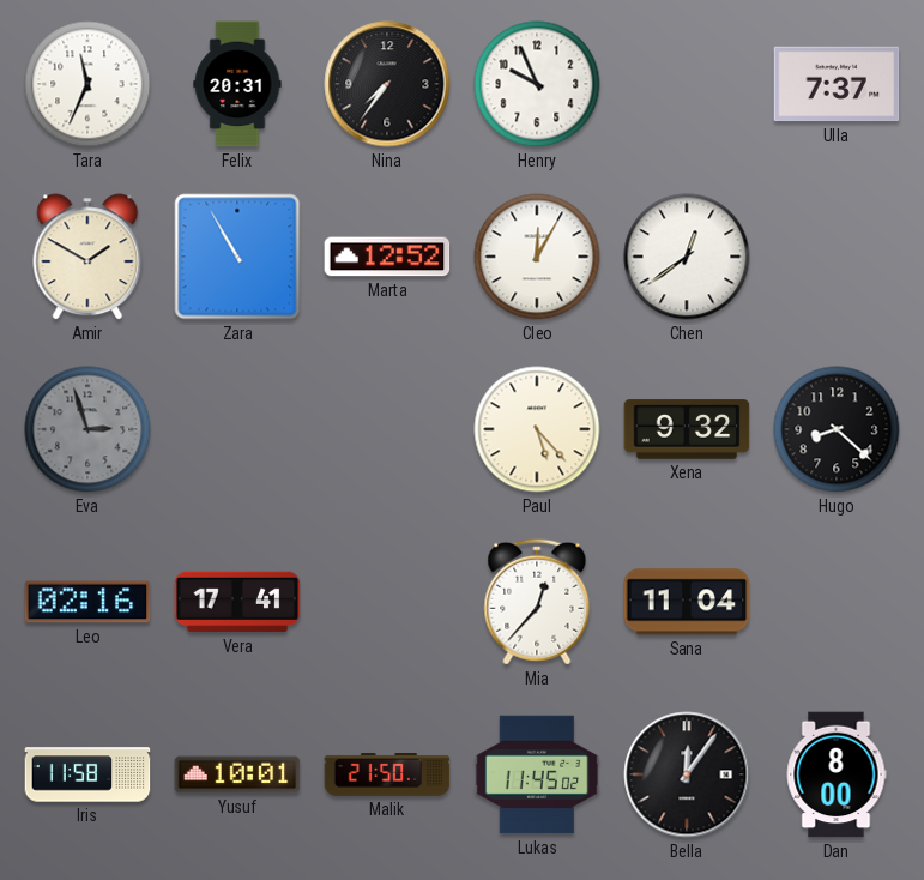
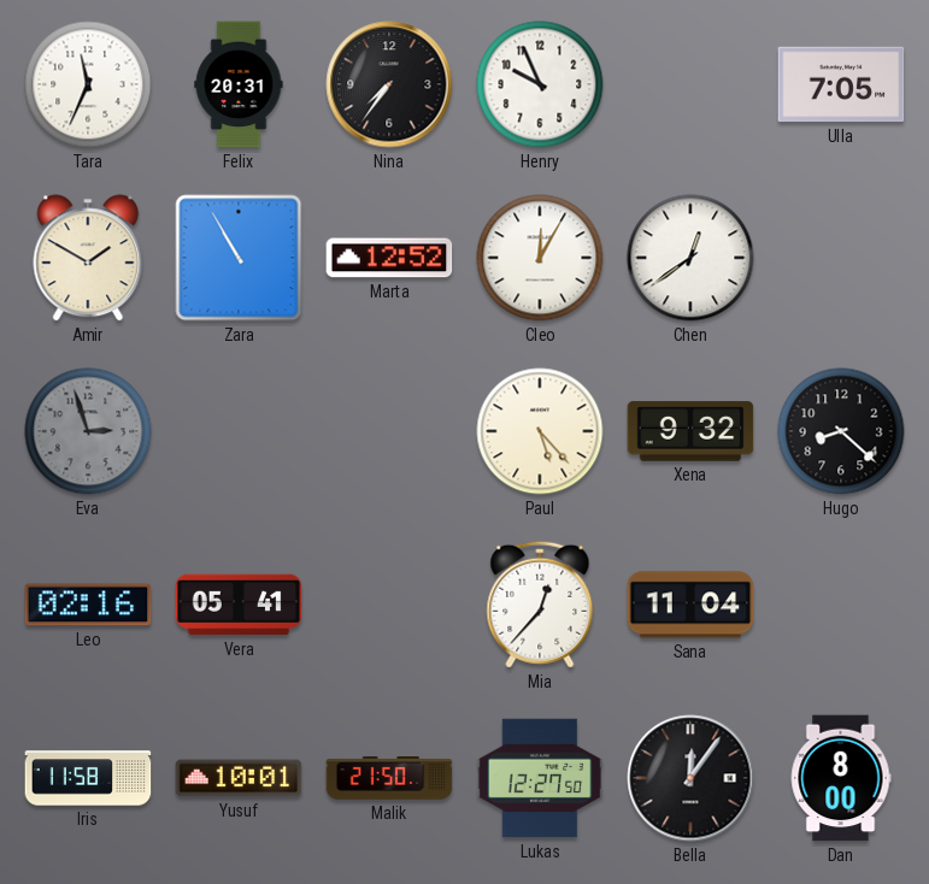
Ulla: 7:37 -> 7:05
Vera: 17:41 -> 05:41
Lukas: 11:45 -> 12:27
